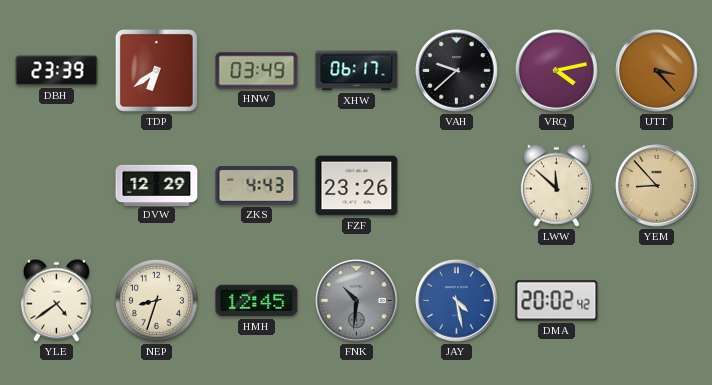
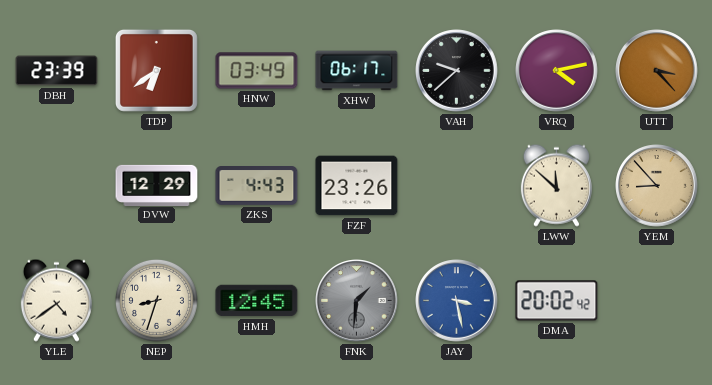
FNK: 10:31 -> 1:31
JAY: 4:28 -> 3:28
